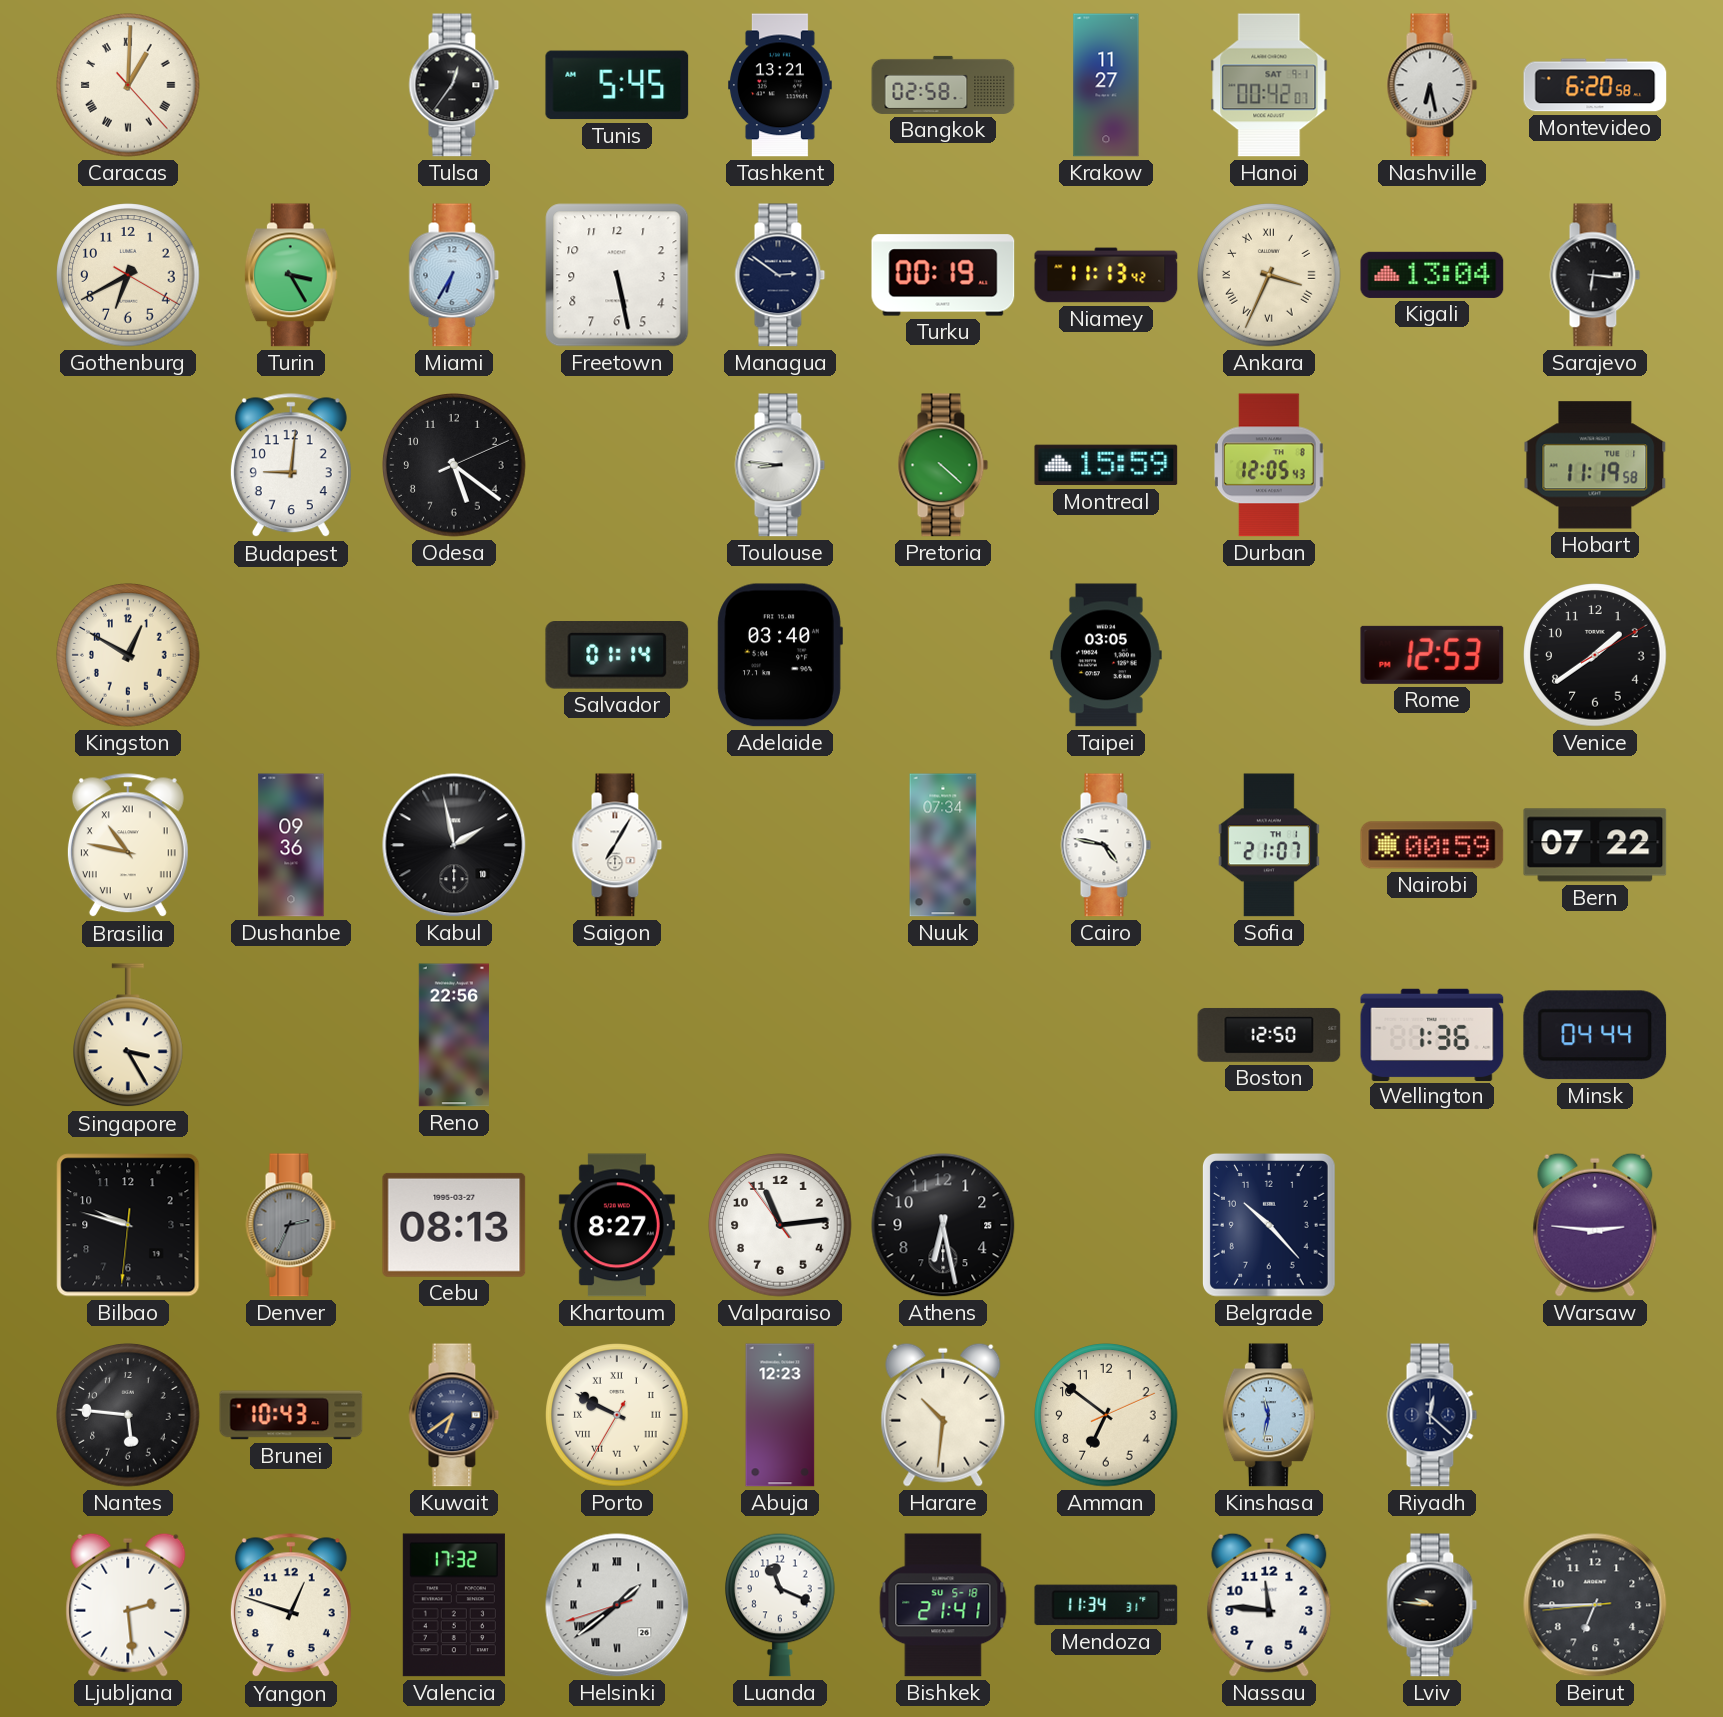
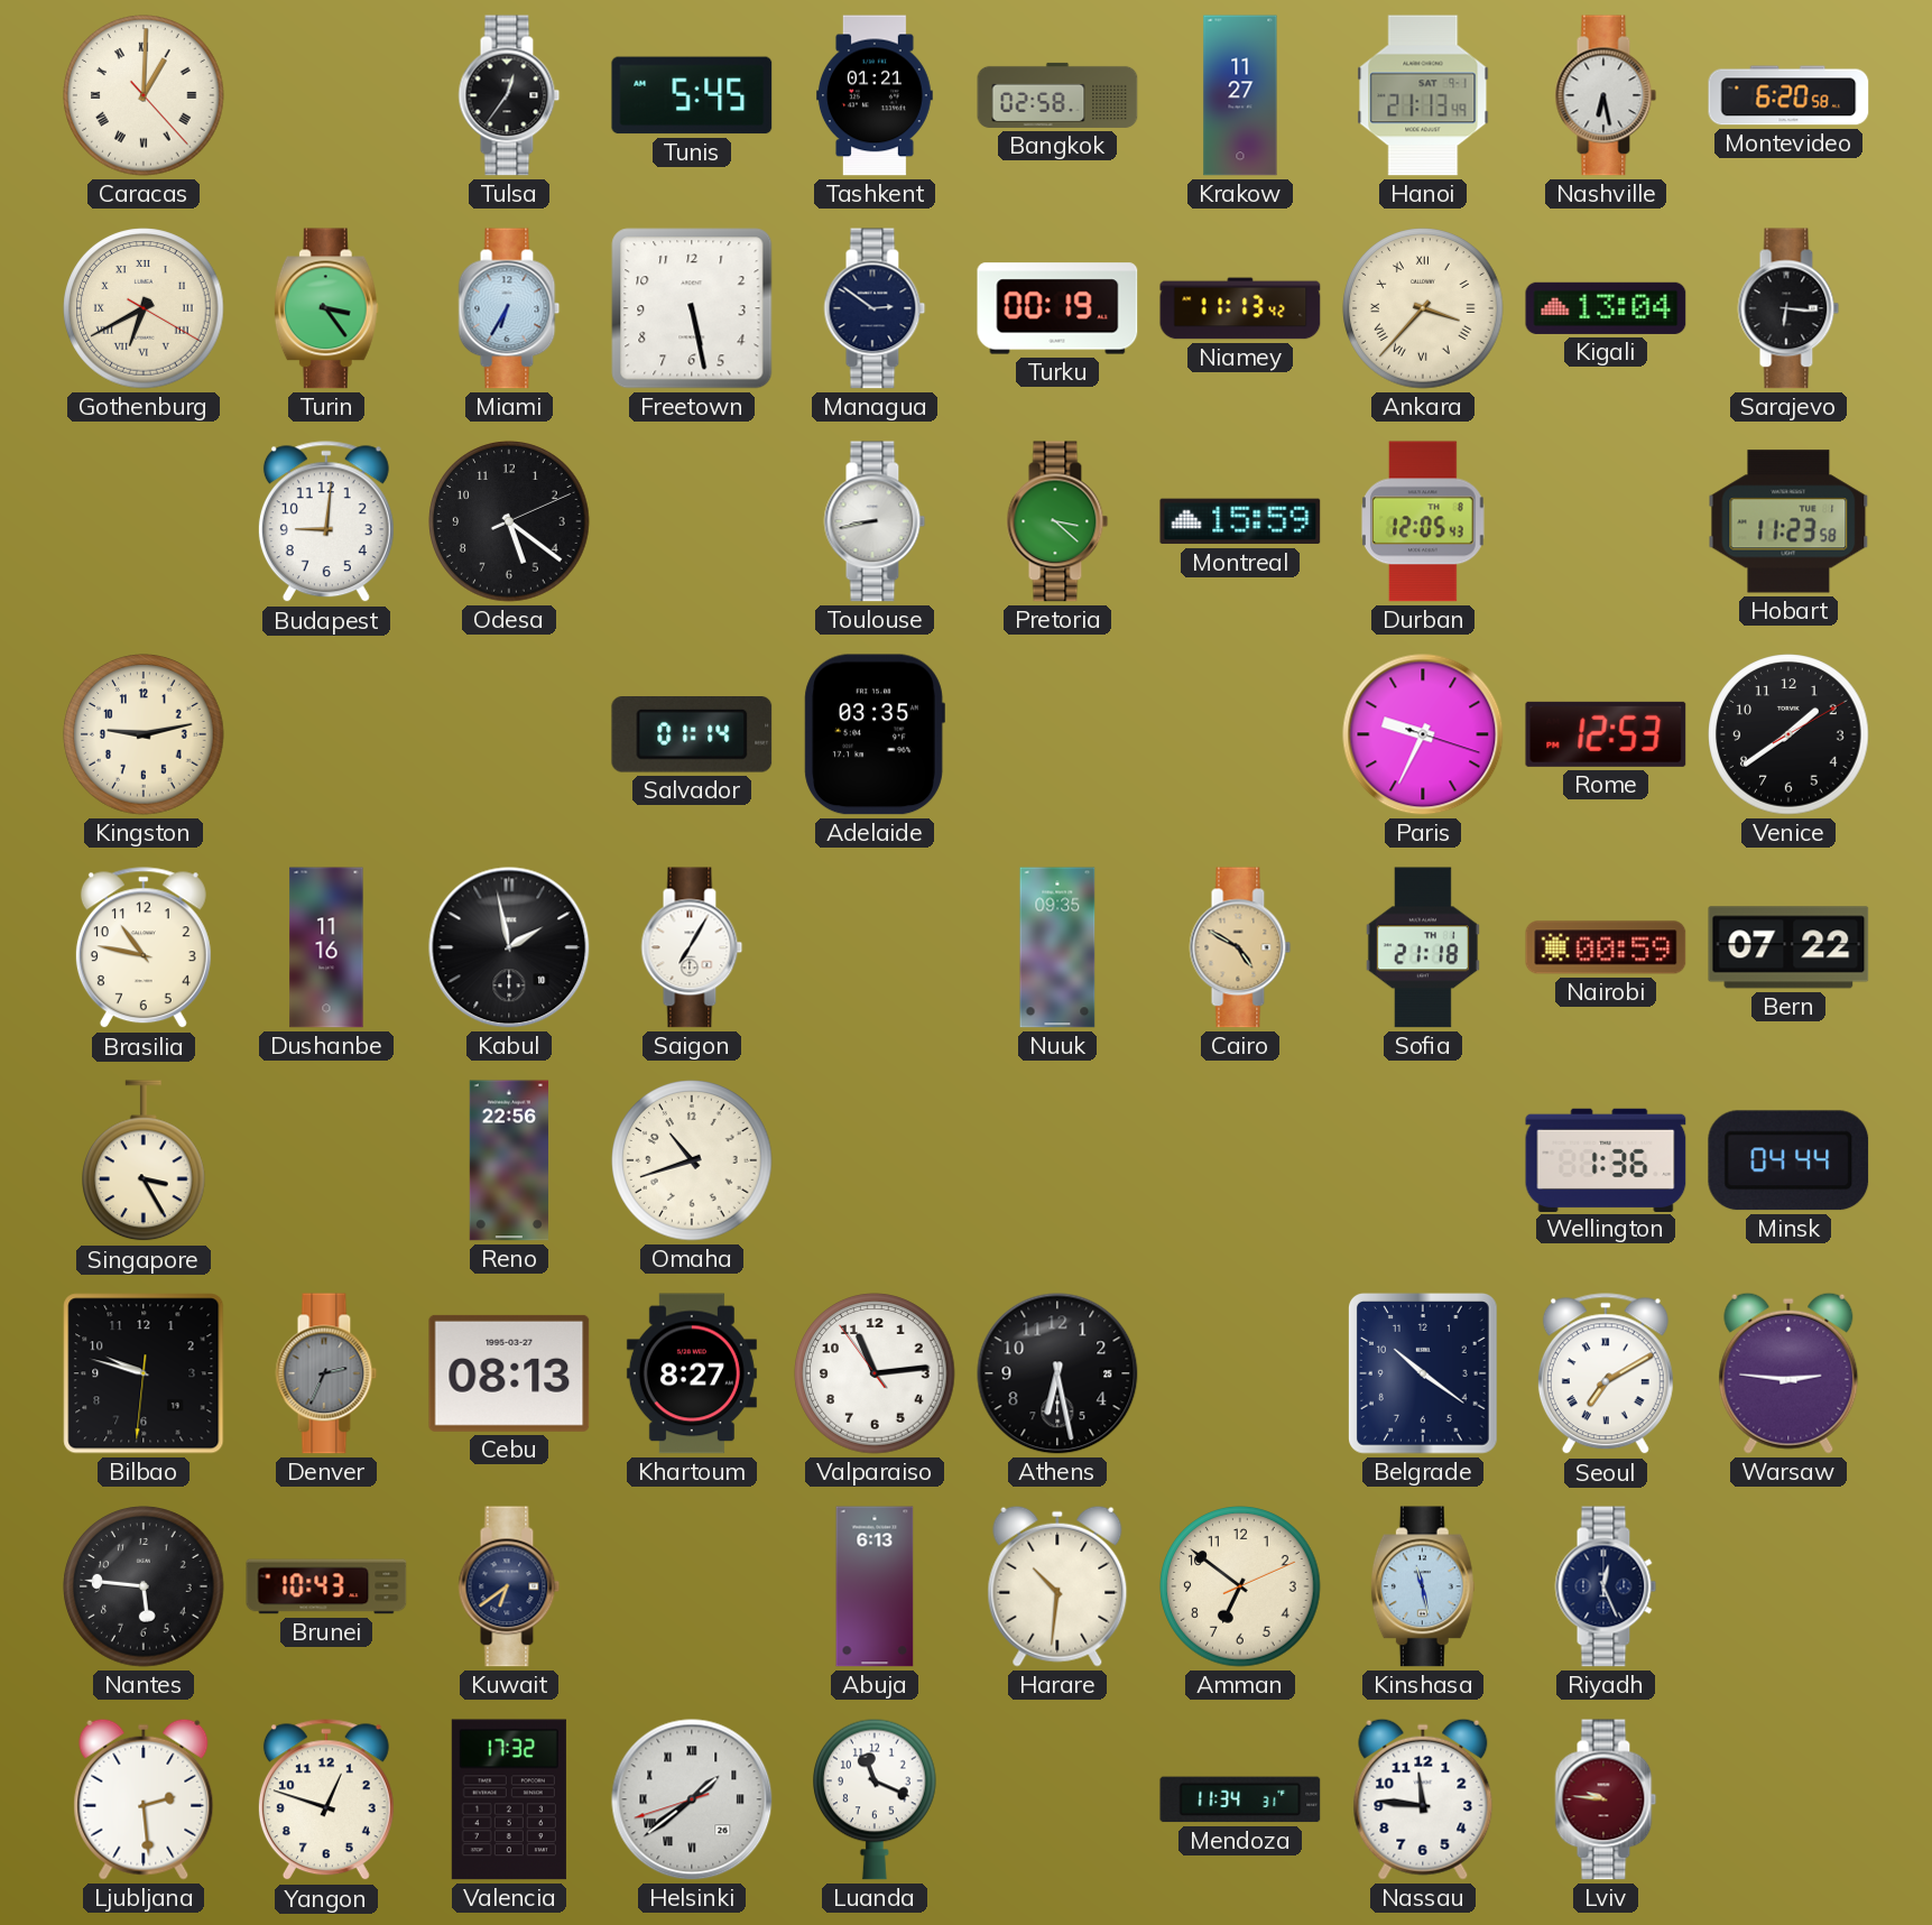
Tashkent: 13:21 -> 01:21
Hanoi: 00:42 -> 21:13
Gothenburg numerals: Arabic -> Roman
Turin: 3:25 -> 3:24
Ankara: 3:34 -> 3:37
Toulouse: 8:46 -> 8:43
Pretoria: 4:22 -> 3:22
Hobart: 11:19 -> 11:23
Kingston: 12:50 -> 9:13
Adelaide: 03:40 -> 03:35
Taipei: 03:05 -> none
Paris: none -> 9:34
Brasilia numerals: Roman -> Arabic
Dushanbe: 09:36 -> 11:16
Nuuk: 07:34 -> 09:35
Cairo: 4:47 -> 4:50
Cairo dial: white -> champagne
Sofia: 21:07 -> 21:18
Omaha: none -> 10:42
Boston: 12:50 -> none
Belgrade: 10:23 -> 10:21
Seoul: none -> 7:10
Porto: 9:49 -> none
Abuja: 12:23 -> 6:13
Kinshasa: 11:32 -> 11:28
Riyadh: 12:22 -> 12:26
Bishkek: 21:41 -> none
Lviv dial: black -> burgundy
Beirut: 6:44 -> none
